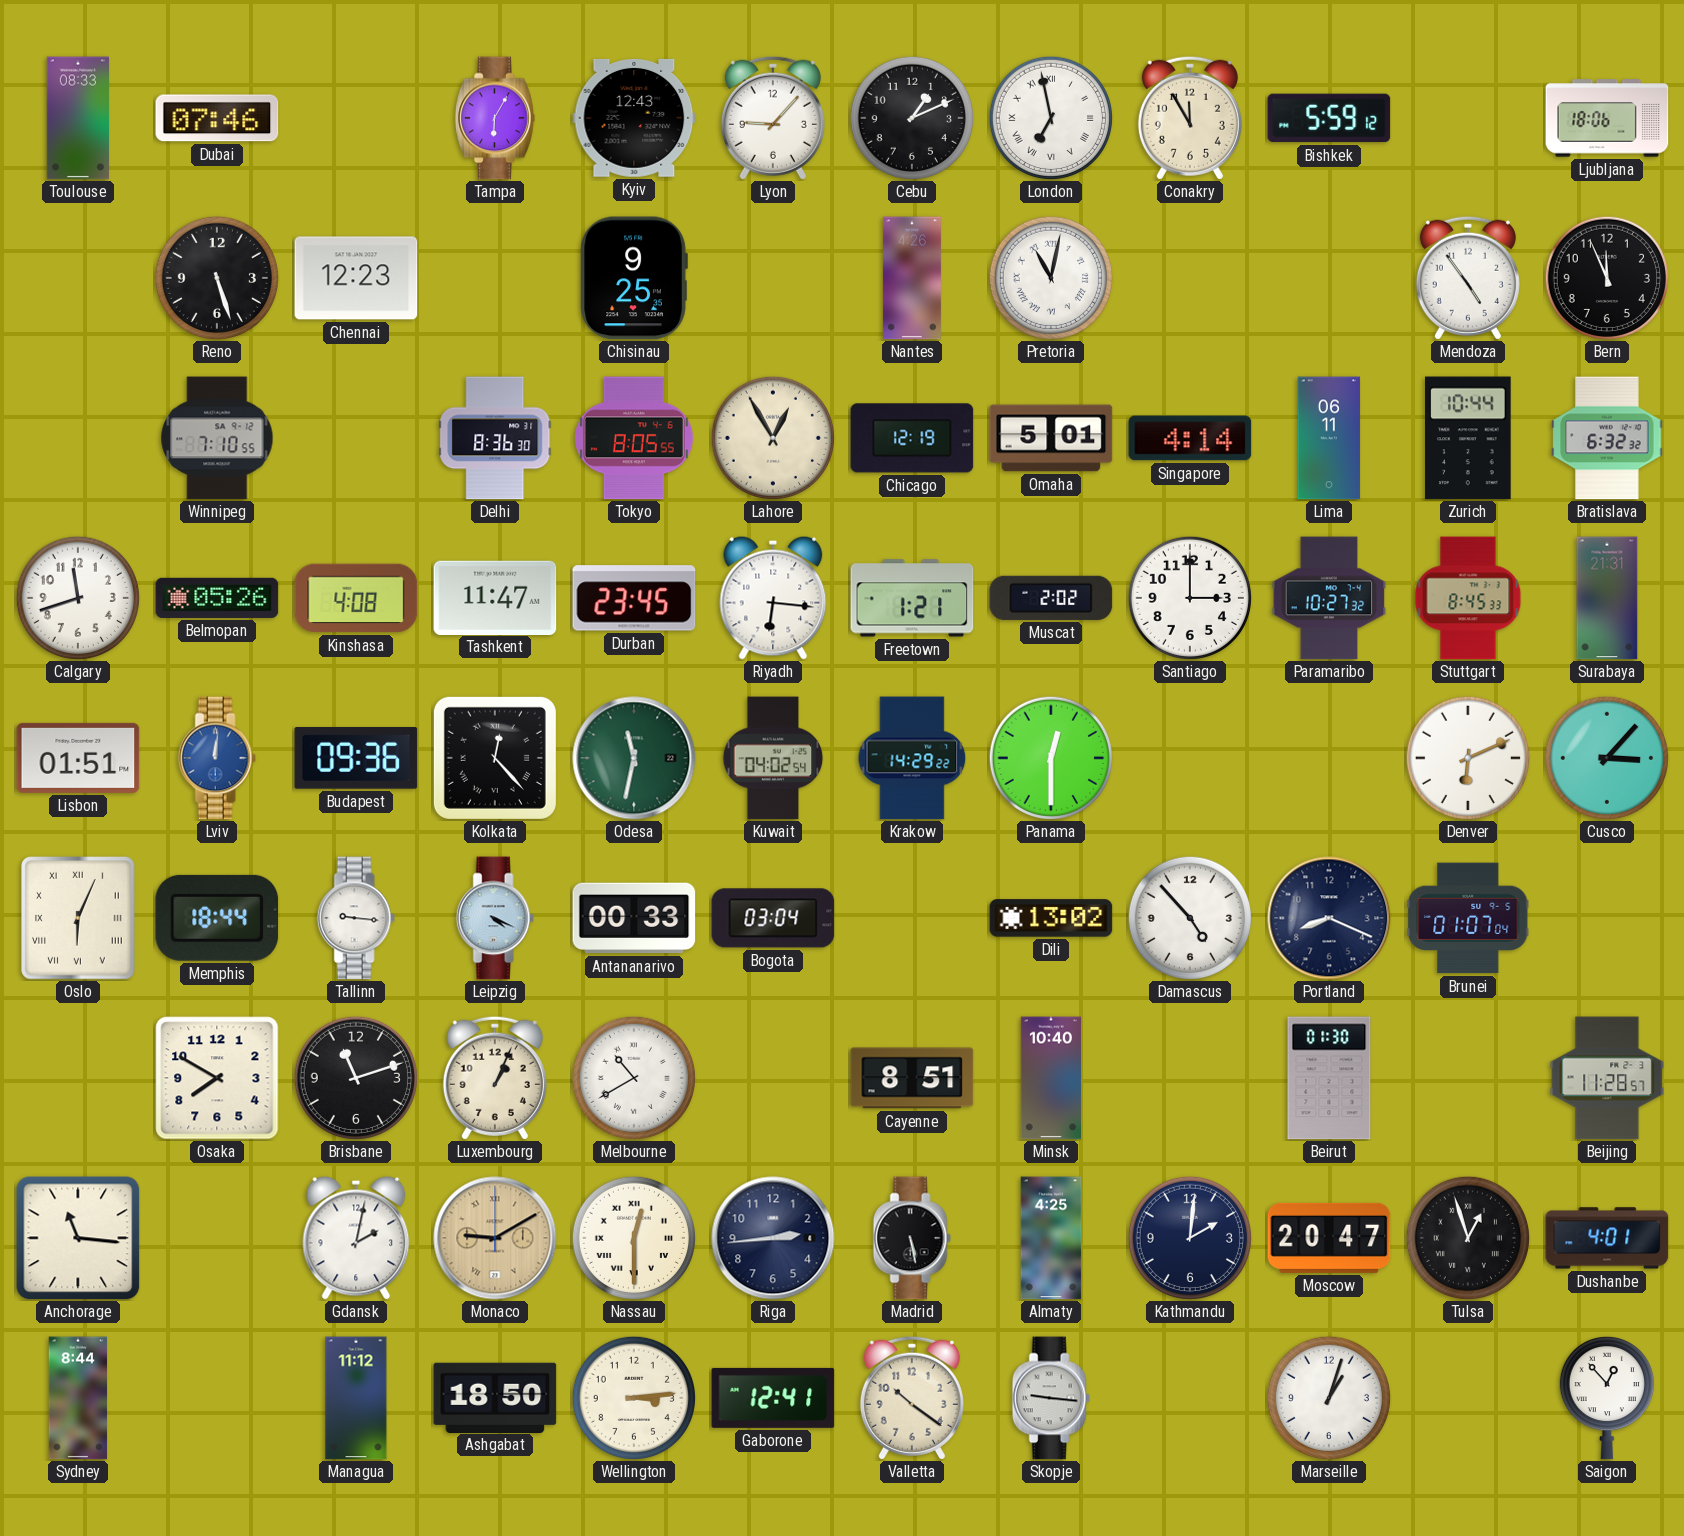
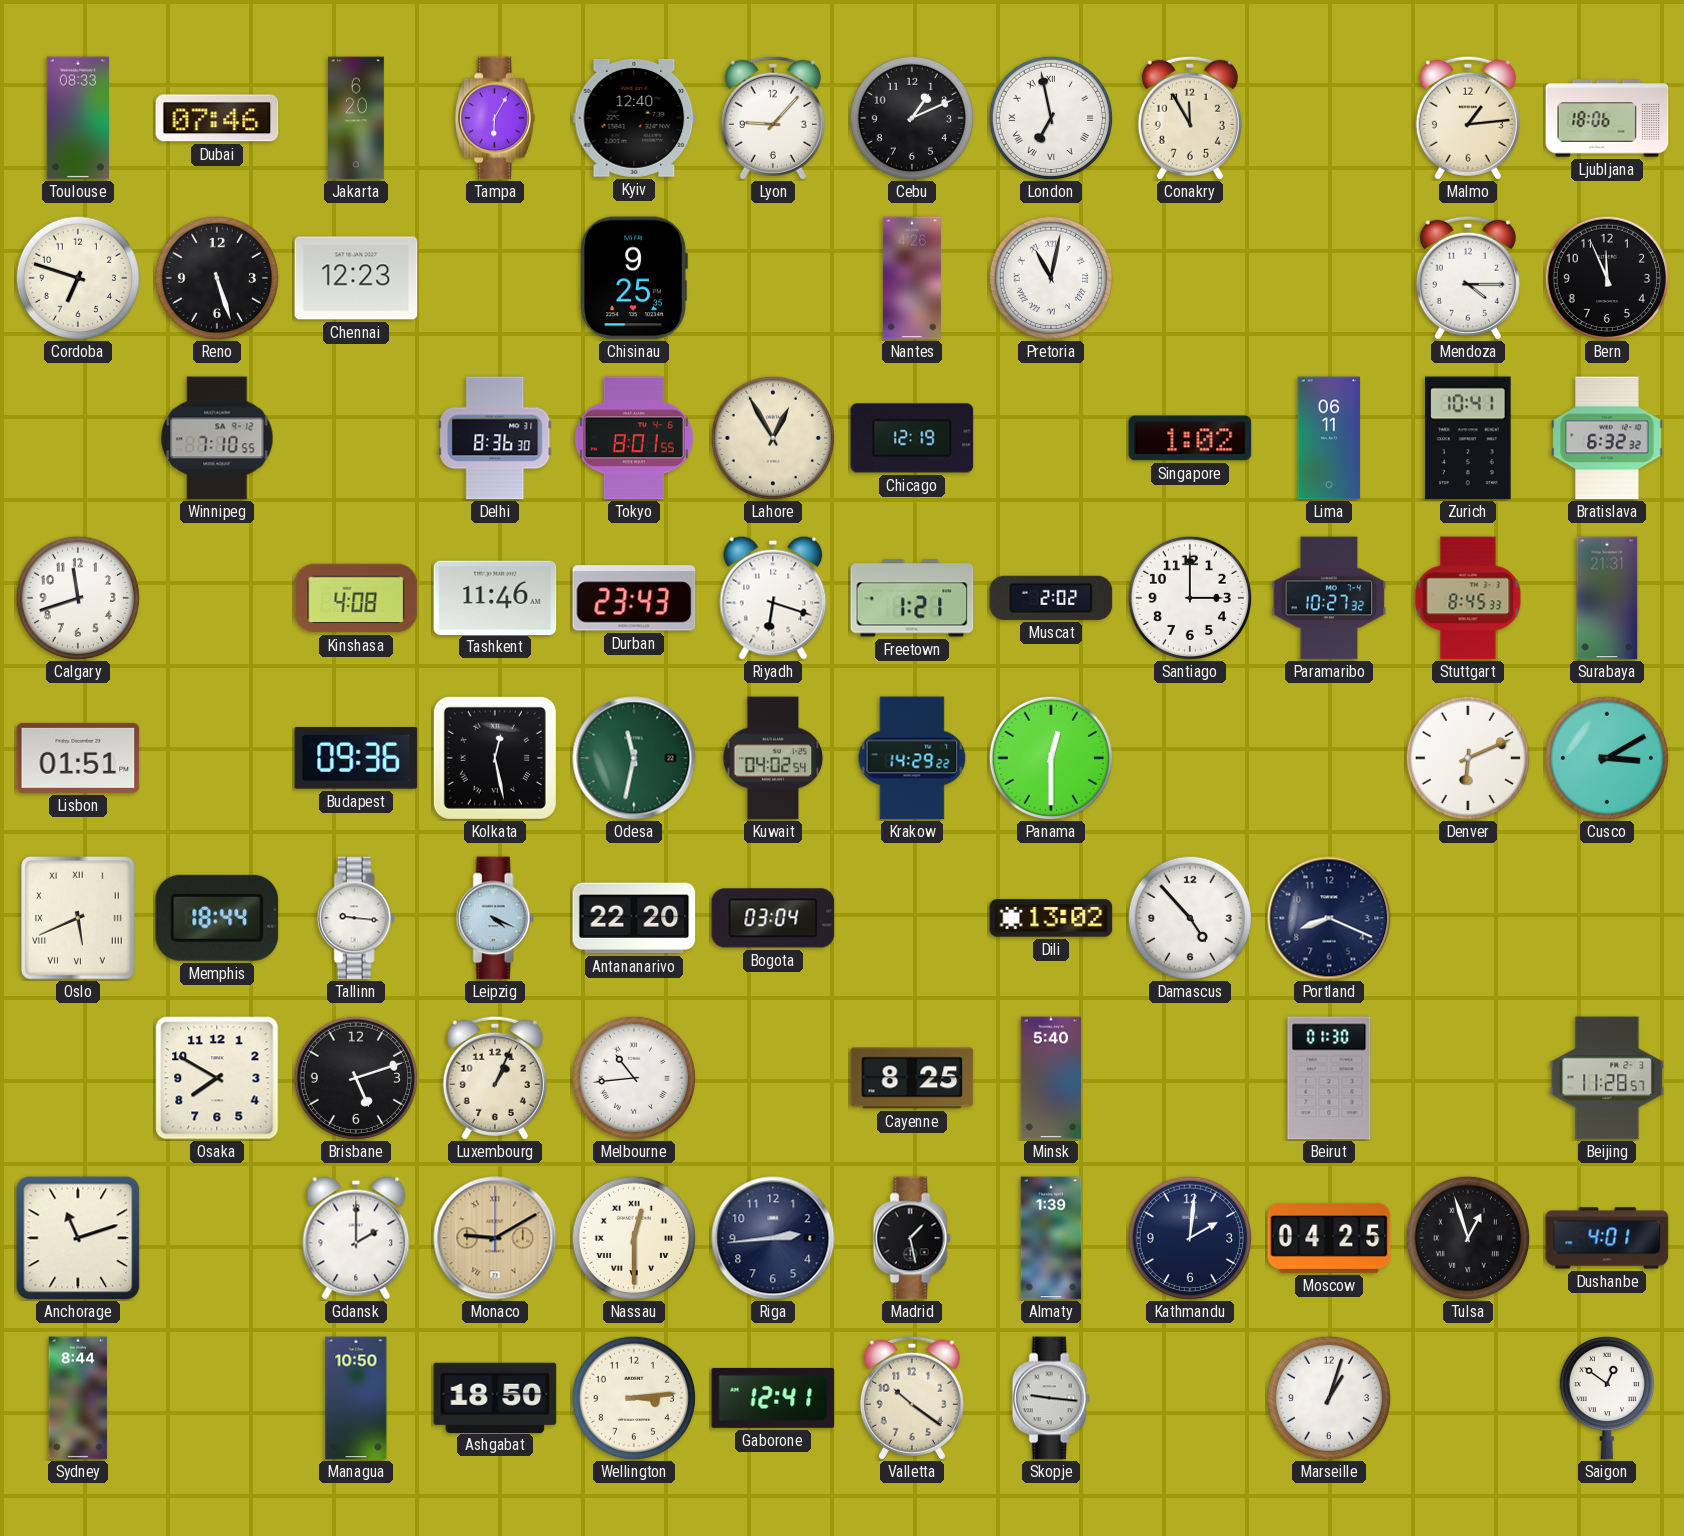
Jakarta: none -> 6:20
Kyiv: 12:43 -> 12:40
Bishkek: 5:59 -> none
Malmo: none -> 1:14
Cordoba: none -> 6:48
Mendoza: 4:54 -> 4:15
Tokyo: 8:05 -> 8:01
Omaha: 5:01 -> none
Singapore: 4:14 -> 1:02
Zurich: 10:44 -> 10:41
Belmopan: 05:26 -> none
Tashkent: 11:47 -> 11:46
Durban: 23:45 -> 23:43
Riyadh: 6:16 -> 6:18
Lviv: 12:01 -> none
Kolkata: 12:23 -> 12:28
Cusco: 3:07 -> 3:10
Oslo: 6:04 -> 5:41
Antananarivo: 00:33 -> 22:20
Brunei: 01:07 -> none
Brisbane: 11:12 -> 5:12
Melbourne: 10:40 -> 10:44
Cayenne: 8:51 -> 8:25
Minsk: 10:40 -> 5:40
Anchorage: 11:16 -> 11:12
Gdansk: 2:02 -> 2:00
Madrid: 5:28 -> 1:28
Almaty: 4:25 -> 1:39
Moscow: 20:47 -> 04:25
Managua: 11:12 -> 10:50
Saigon: 12:53 -> 12:51
